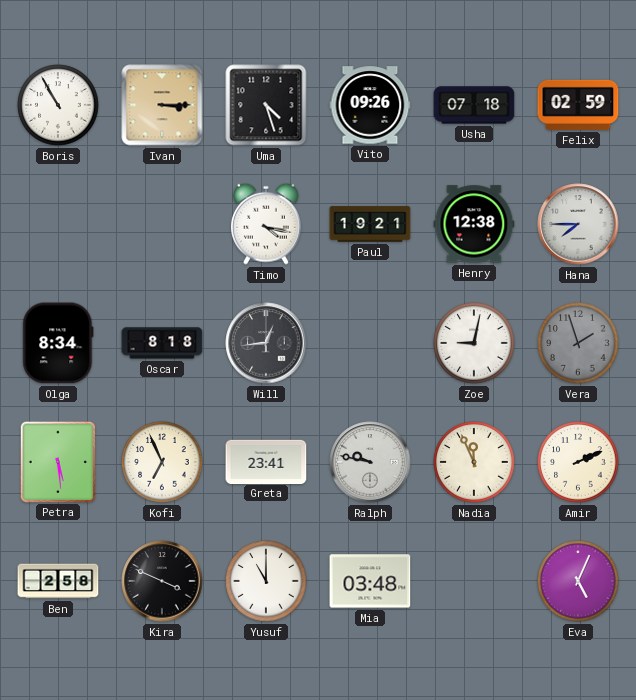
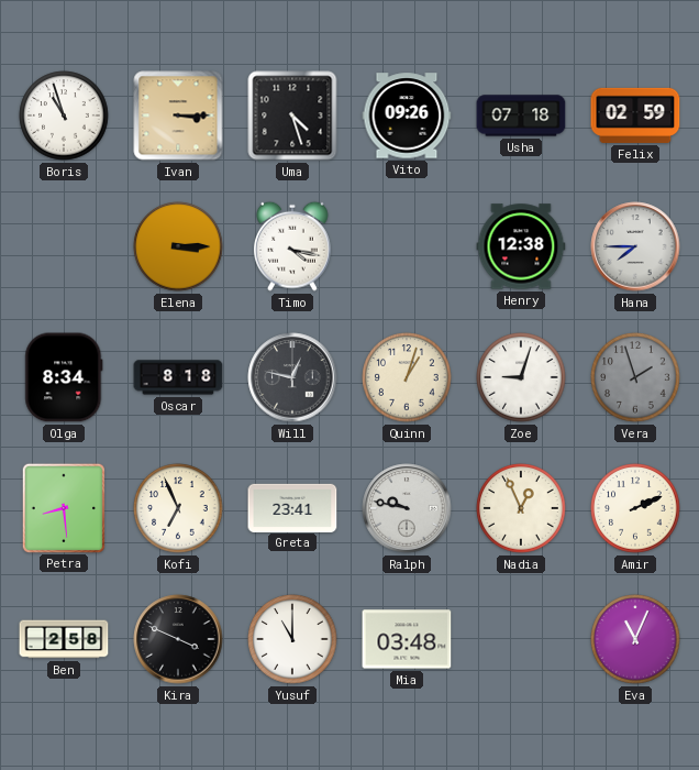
Boris: 10:55 -> 10:57
Elena: none -> 3:15
Paul: 19:21 -> none
Will: 12:44 -> 12:47
Quinn: none -> 1:03
Zoe: 9:02 -> 9:03
Petra: 5:29 -> 8:29
Nadia: 11:56 -> 12:56
Eva: 5:04 -> 11:04
